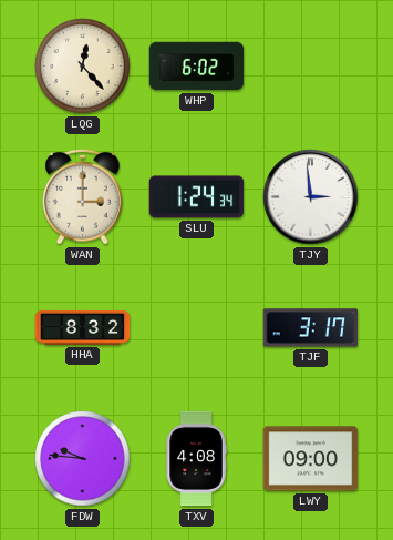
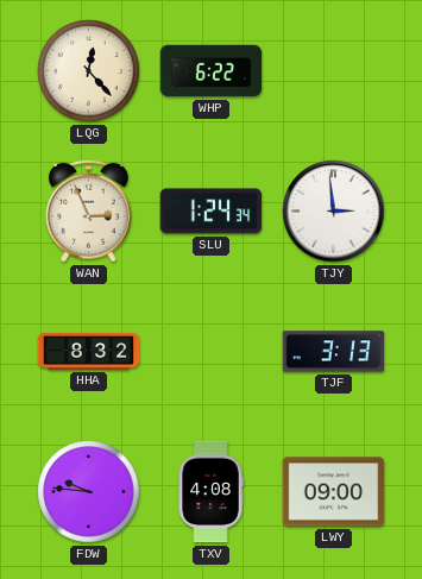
WHP: 6:02 -> 6:22
WAN: 3:00 -> 2:56
TJF: 3:17 -> 3:13
